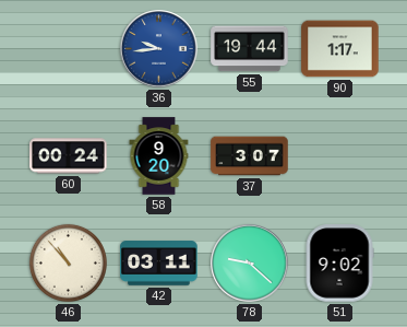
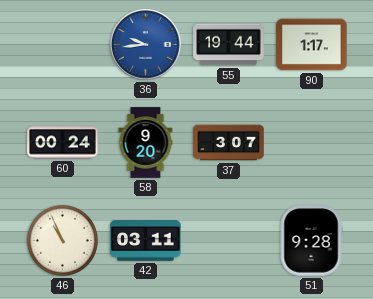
46: 10:53 -> 10:56
78: 9:22 -> none
51: 9:02 -> 9:28
